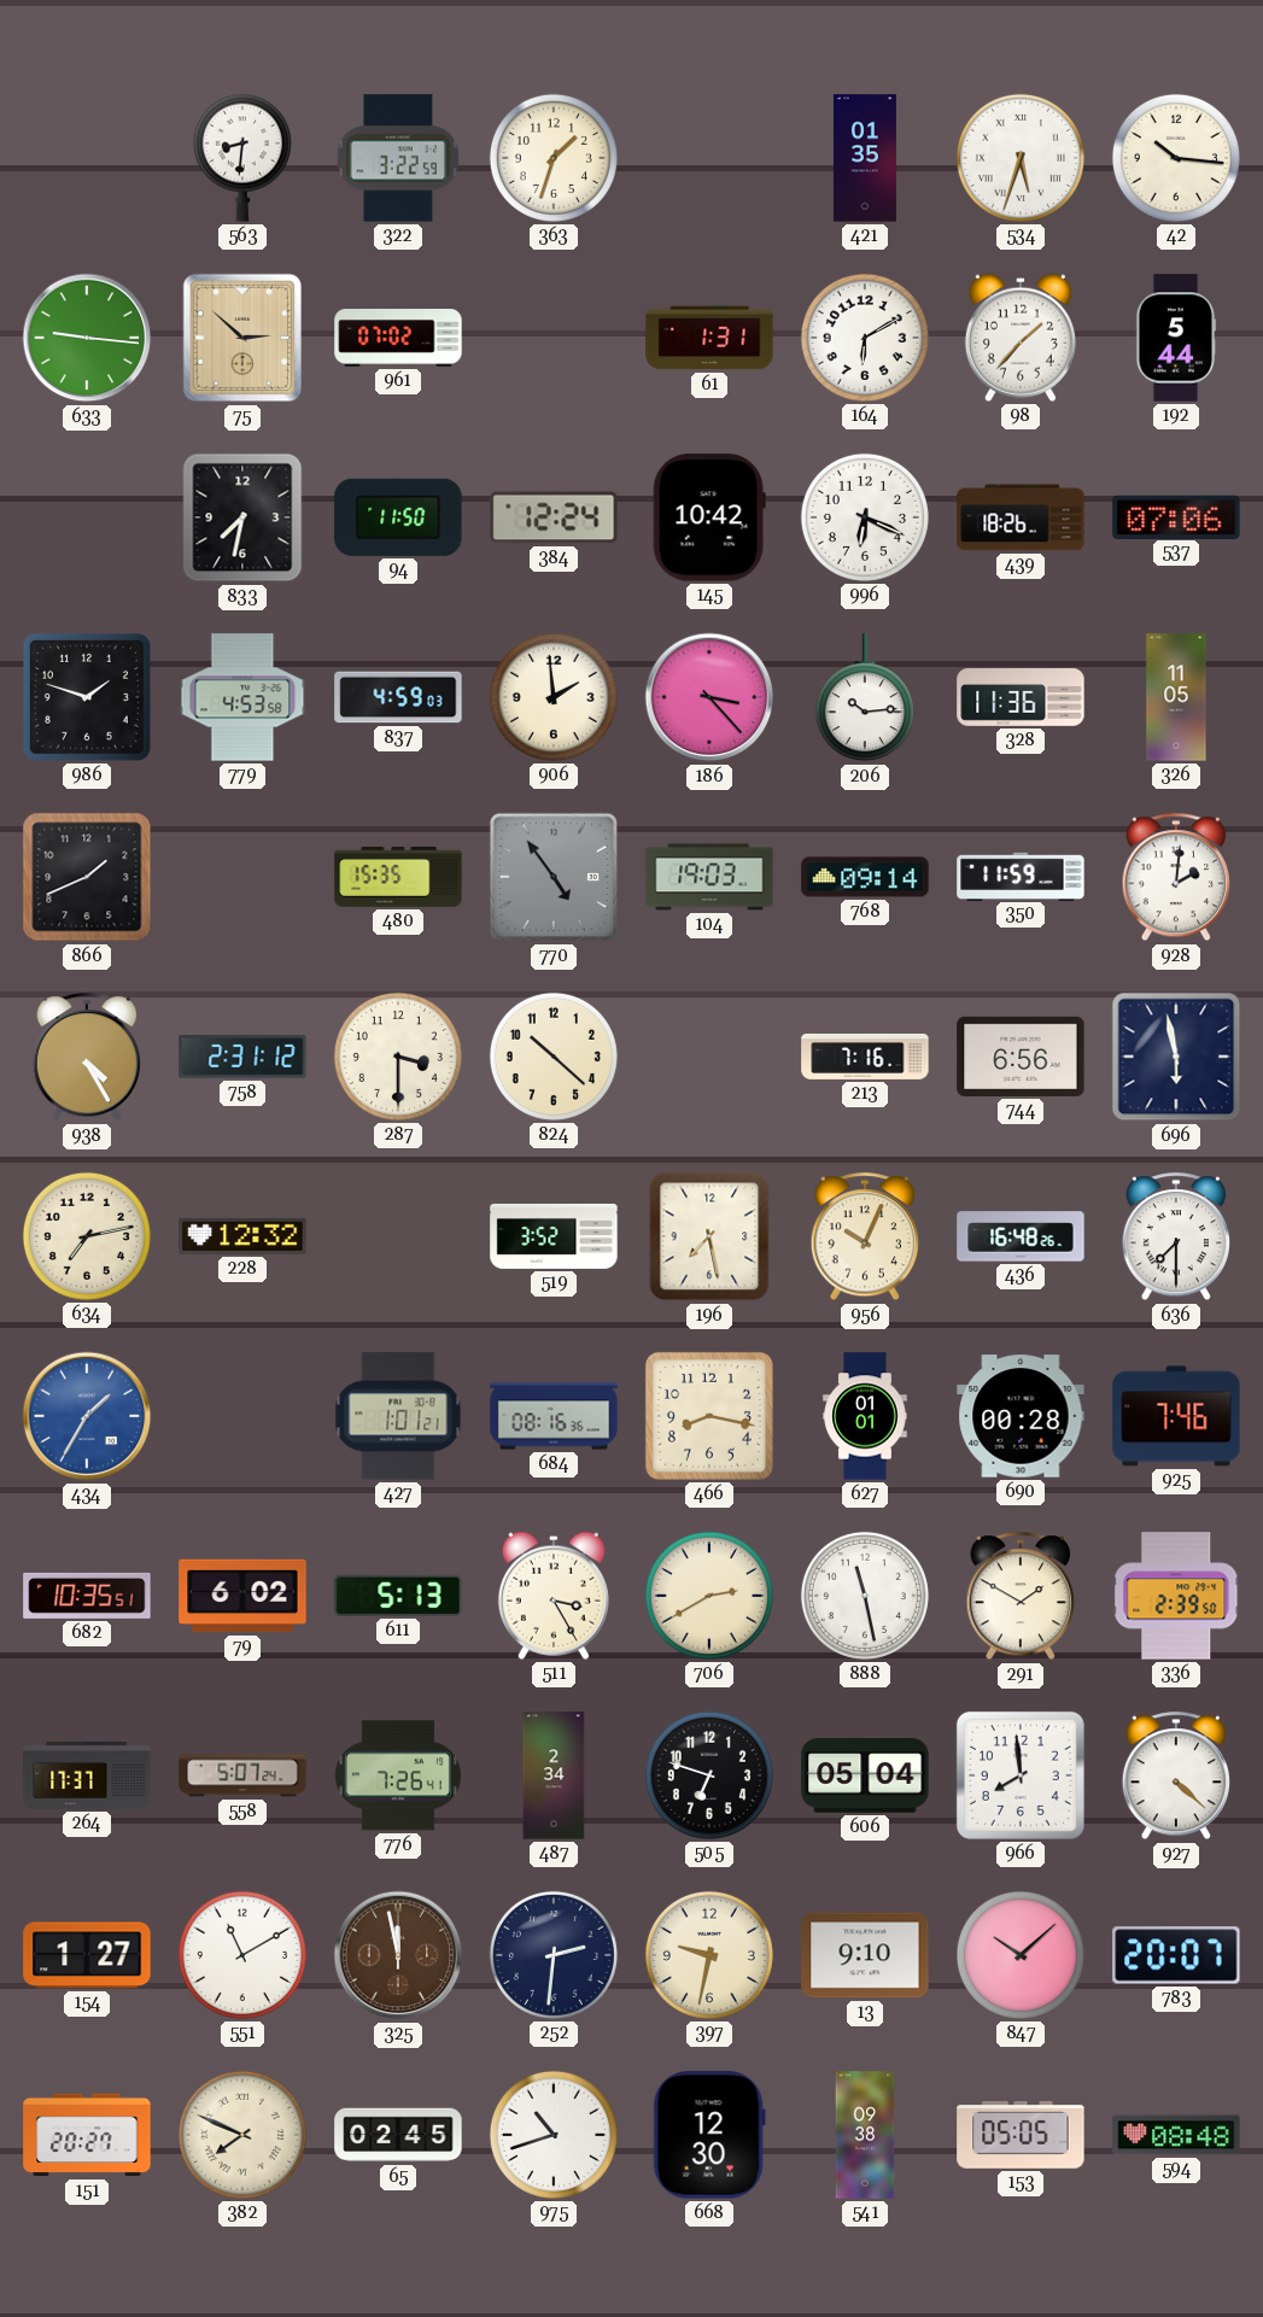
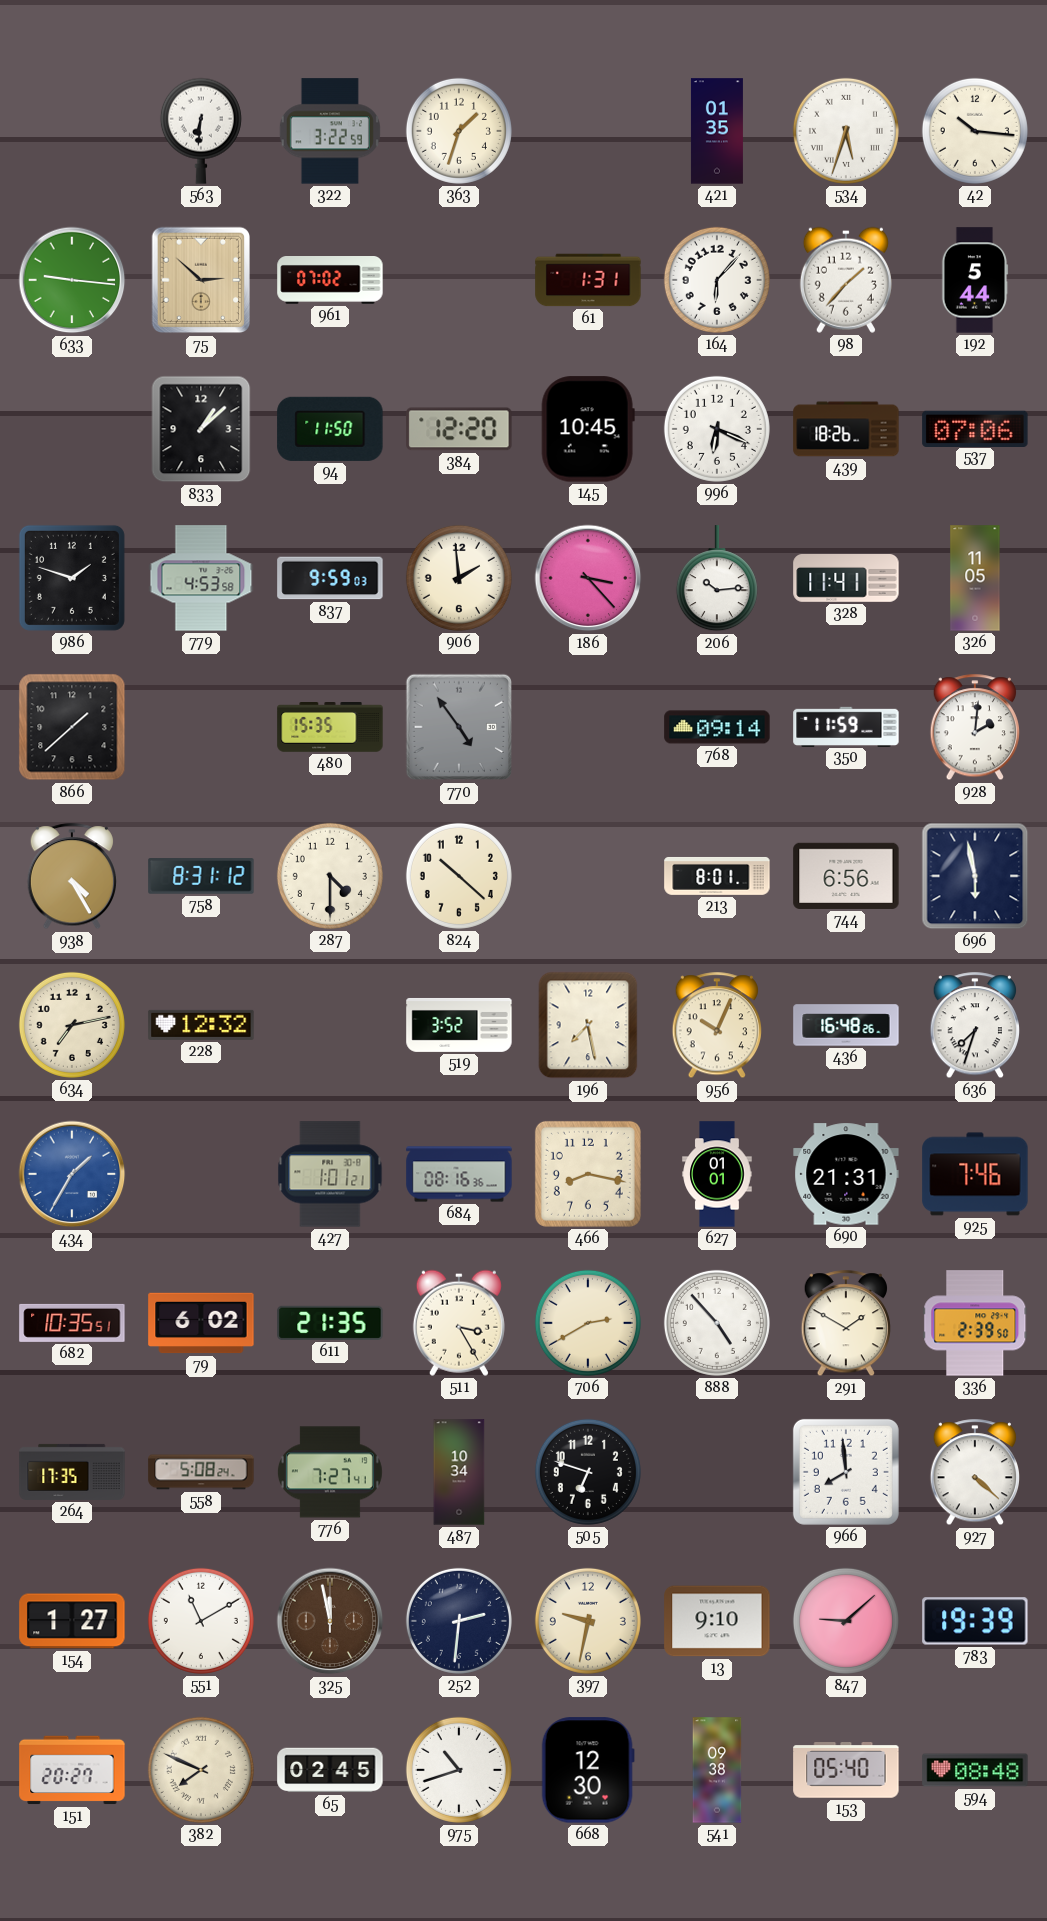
563: 8:31 -> 6:31
164: 6:10 -> 6:07
833: 7:32 -> 1:08
384: 12:24 -> 12:20
145: 10:42 -> 10:45
837: 4:59 -> 9:59
328: 11:36 -> 11:41
866: 1:41 -> 1:38
104: 19:03 -> none
758: 2:31 -> 8:31
287: 3:30 -> 4:30
213: 7:16 -> 8:01
636: 7:30 -> 7:33
690: 00:28 -> 21:31
611: 5:13 -> 21:35
888: 11:28 -> 4:53
264: 17:37 -> 17:35
558: 5:07 -> 5:08
776: 7:26 -> 7:27
487: 2:34 -> 10:34
606: 05:04 -> none
847: 10:08 -> 9:08
783: 20:07 -> 19:39
153: 05:05 -> 05:40
